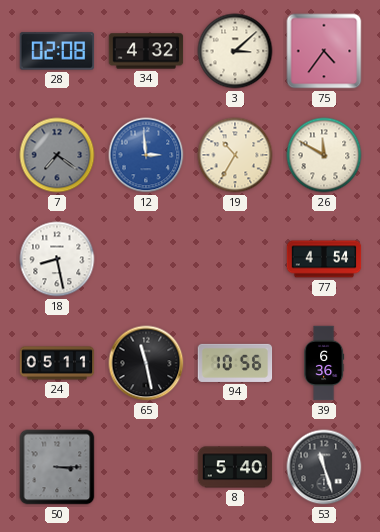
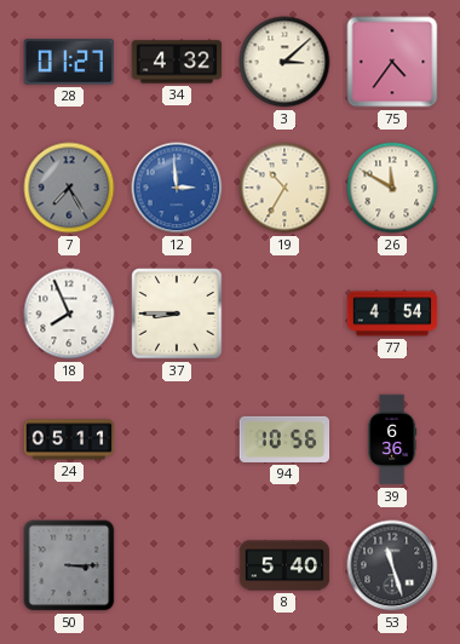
28: 02:08 -> 01:27
7: 7:21 -> 7:25
18: 8:28 -> 7:56
37: none -> 8:45
65: 11:28 -> none
